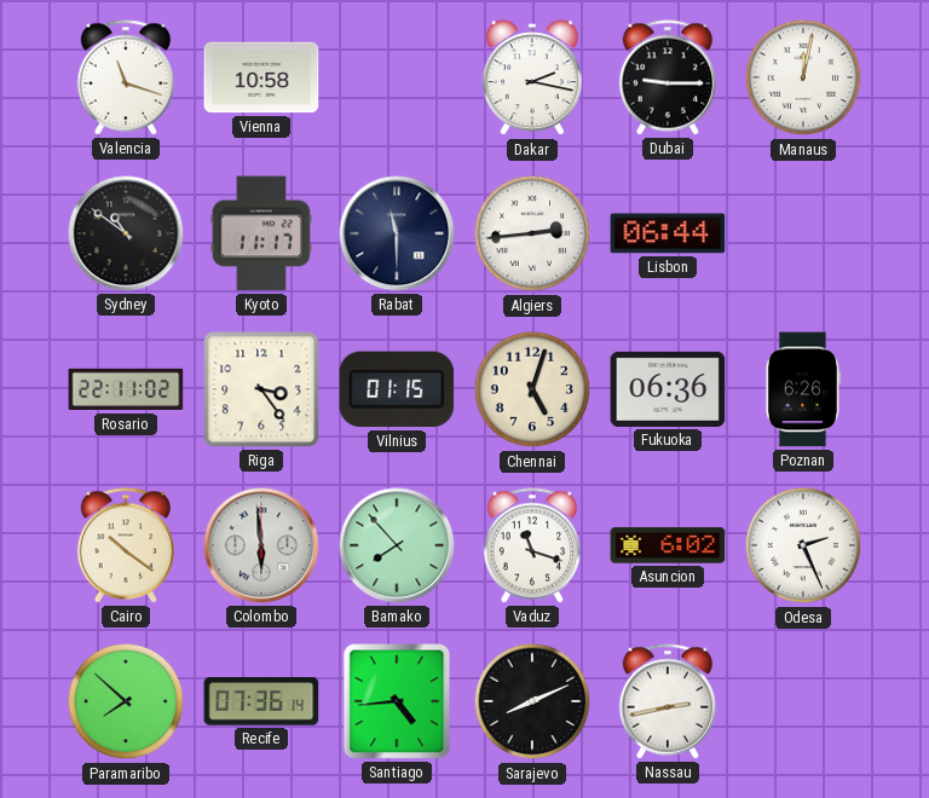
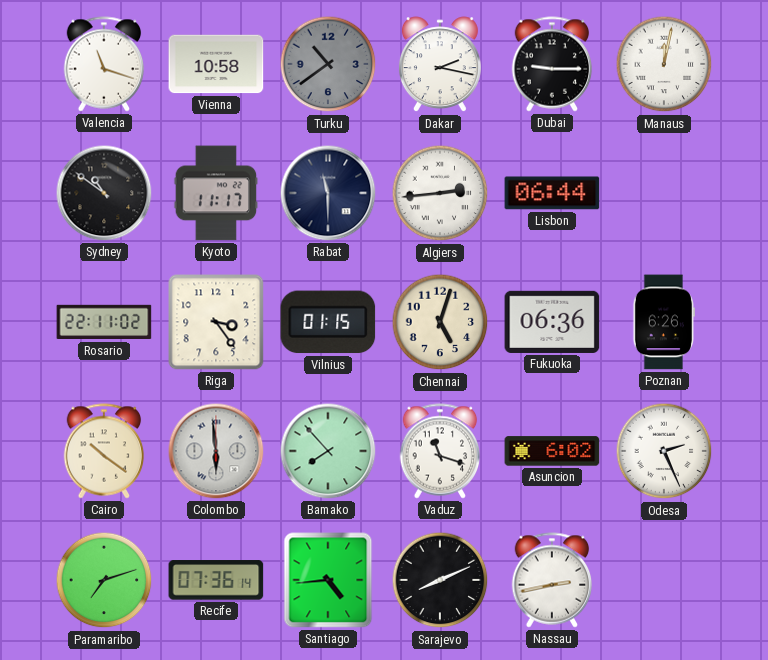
Turku: none -> 10:39
Paramaribo: 7:52 -> 7:12
